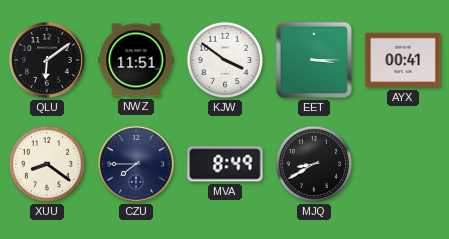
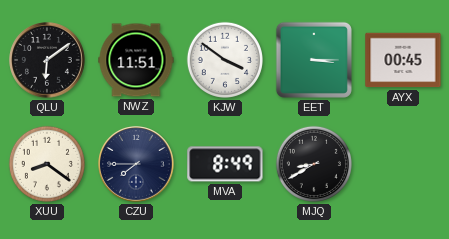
AYX: 00:41 -> 00:45
